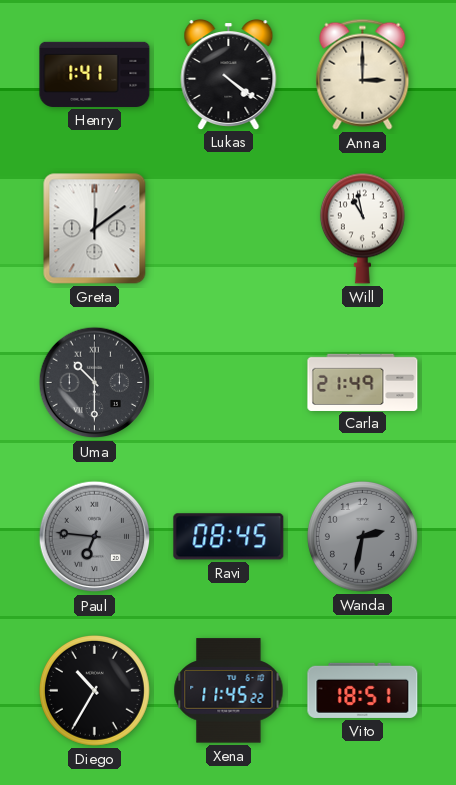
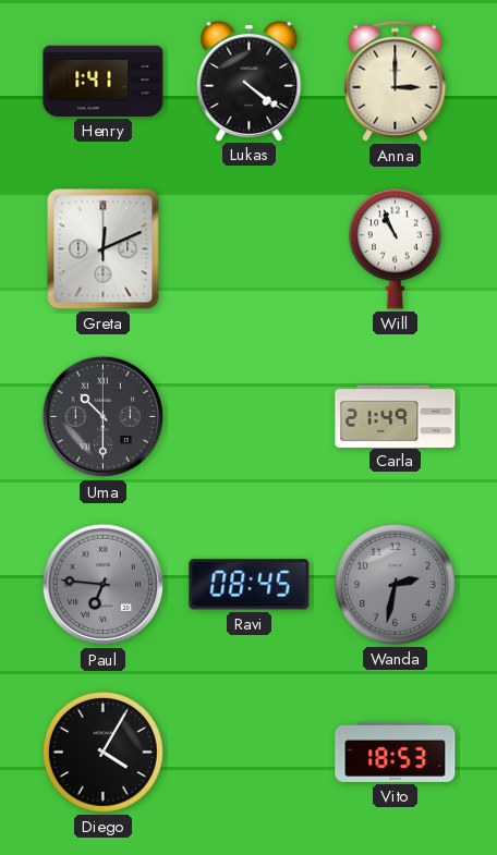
Greta: 12:09 -> 12:11
Will: 10:58 -> 10:56
Diego: 10:35 -> 4:05
Xena: 11:45 -> none
Vito: 18:51 -> 18:53
